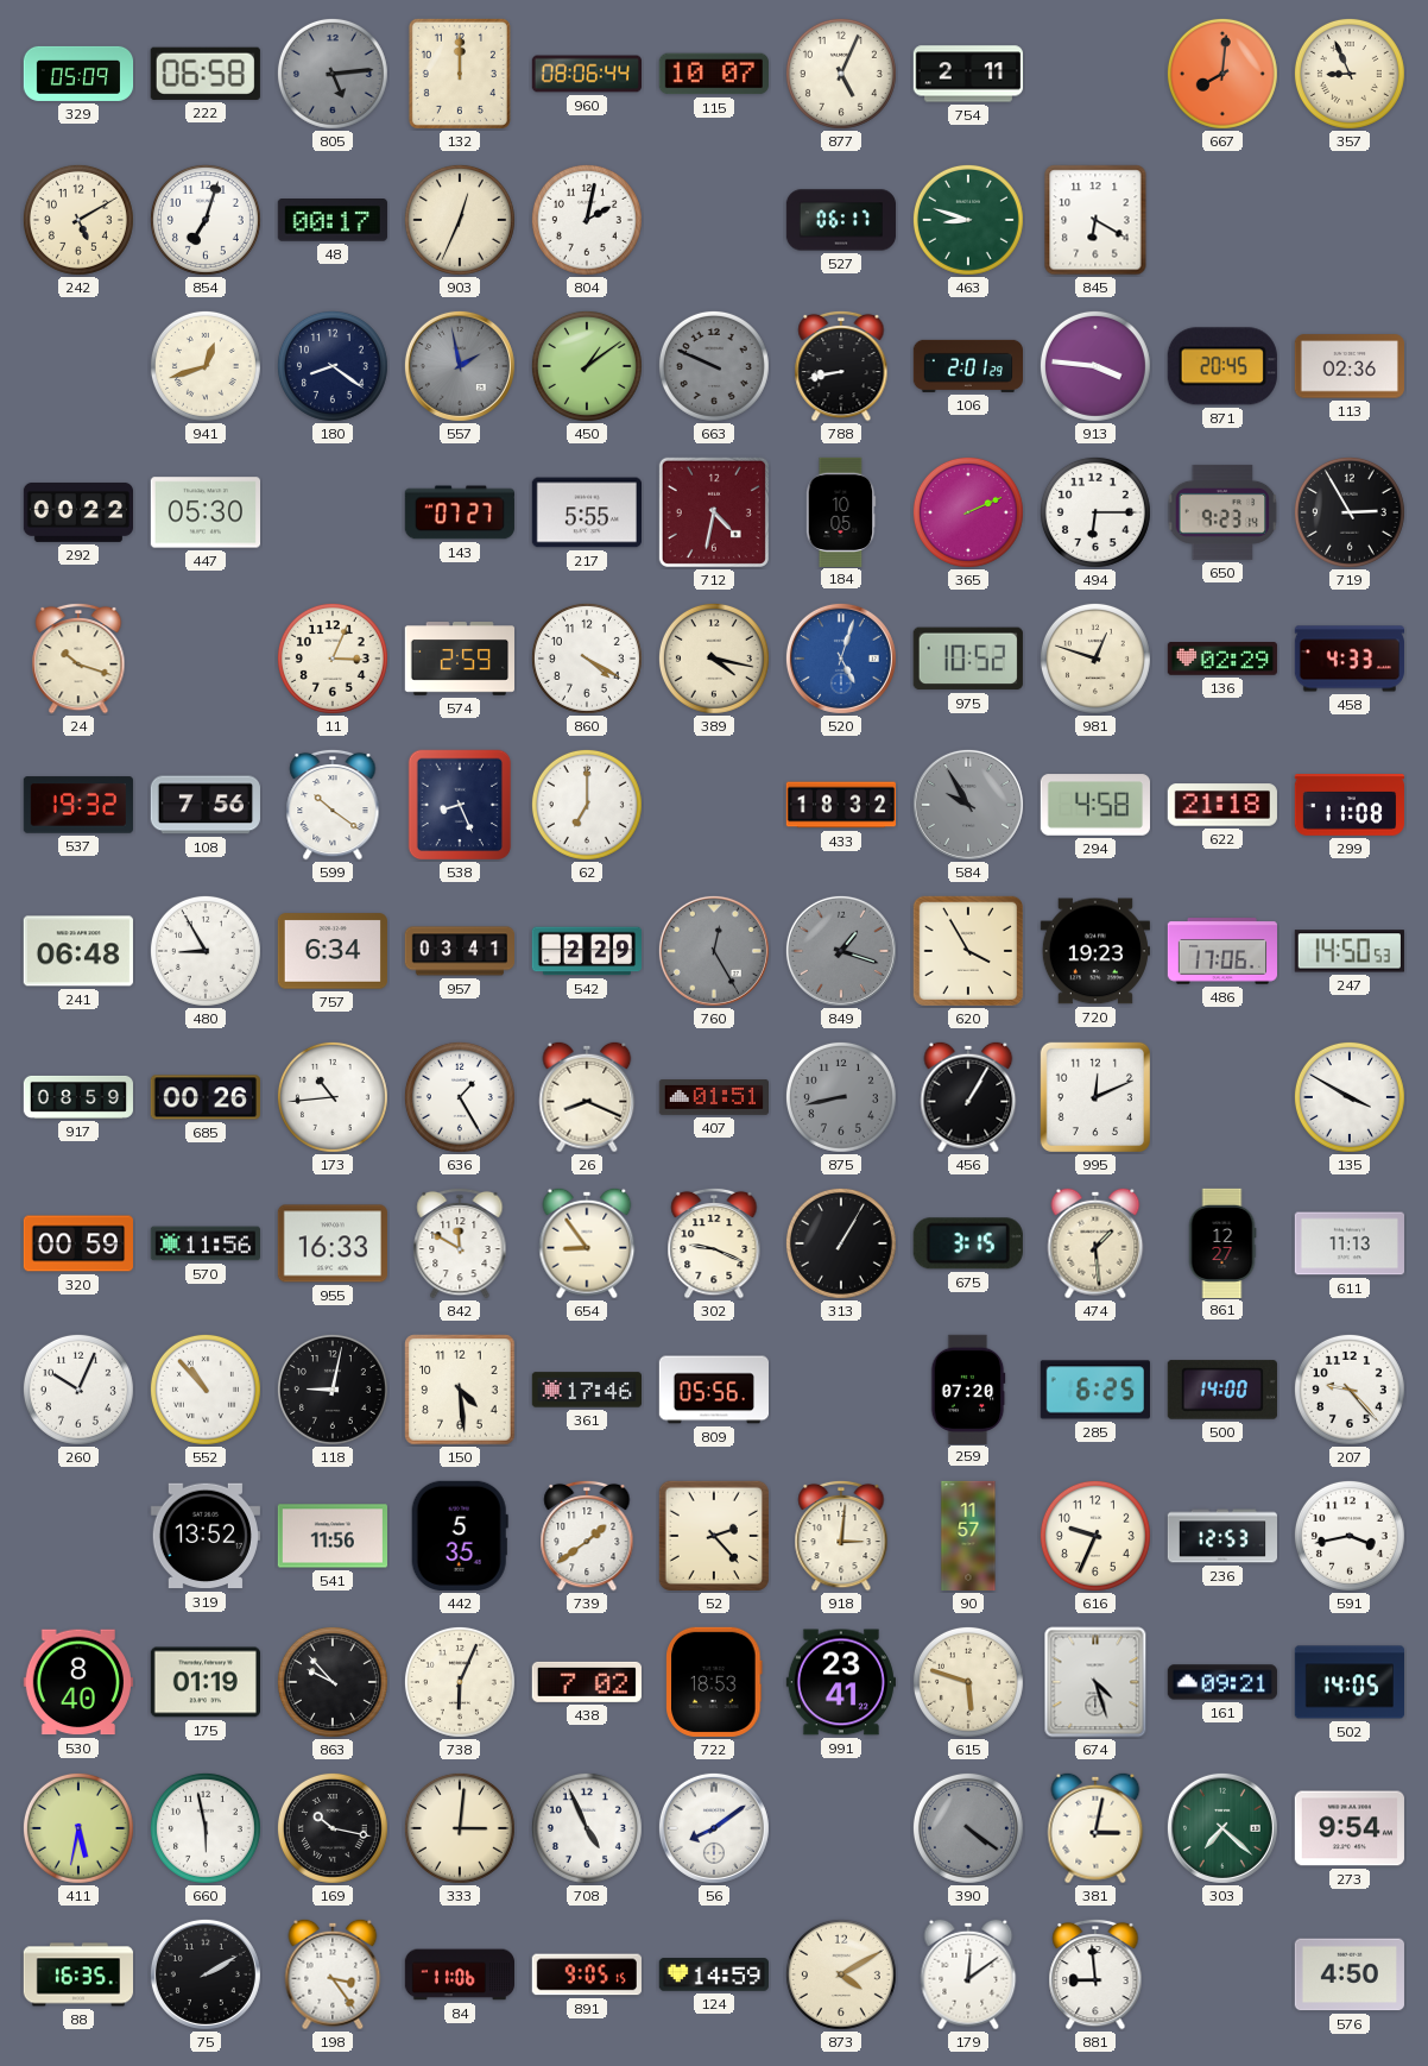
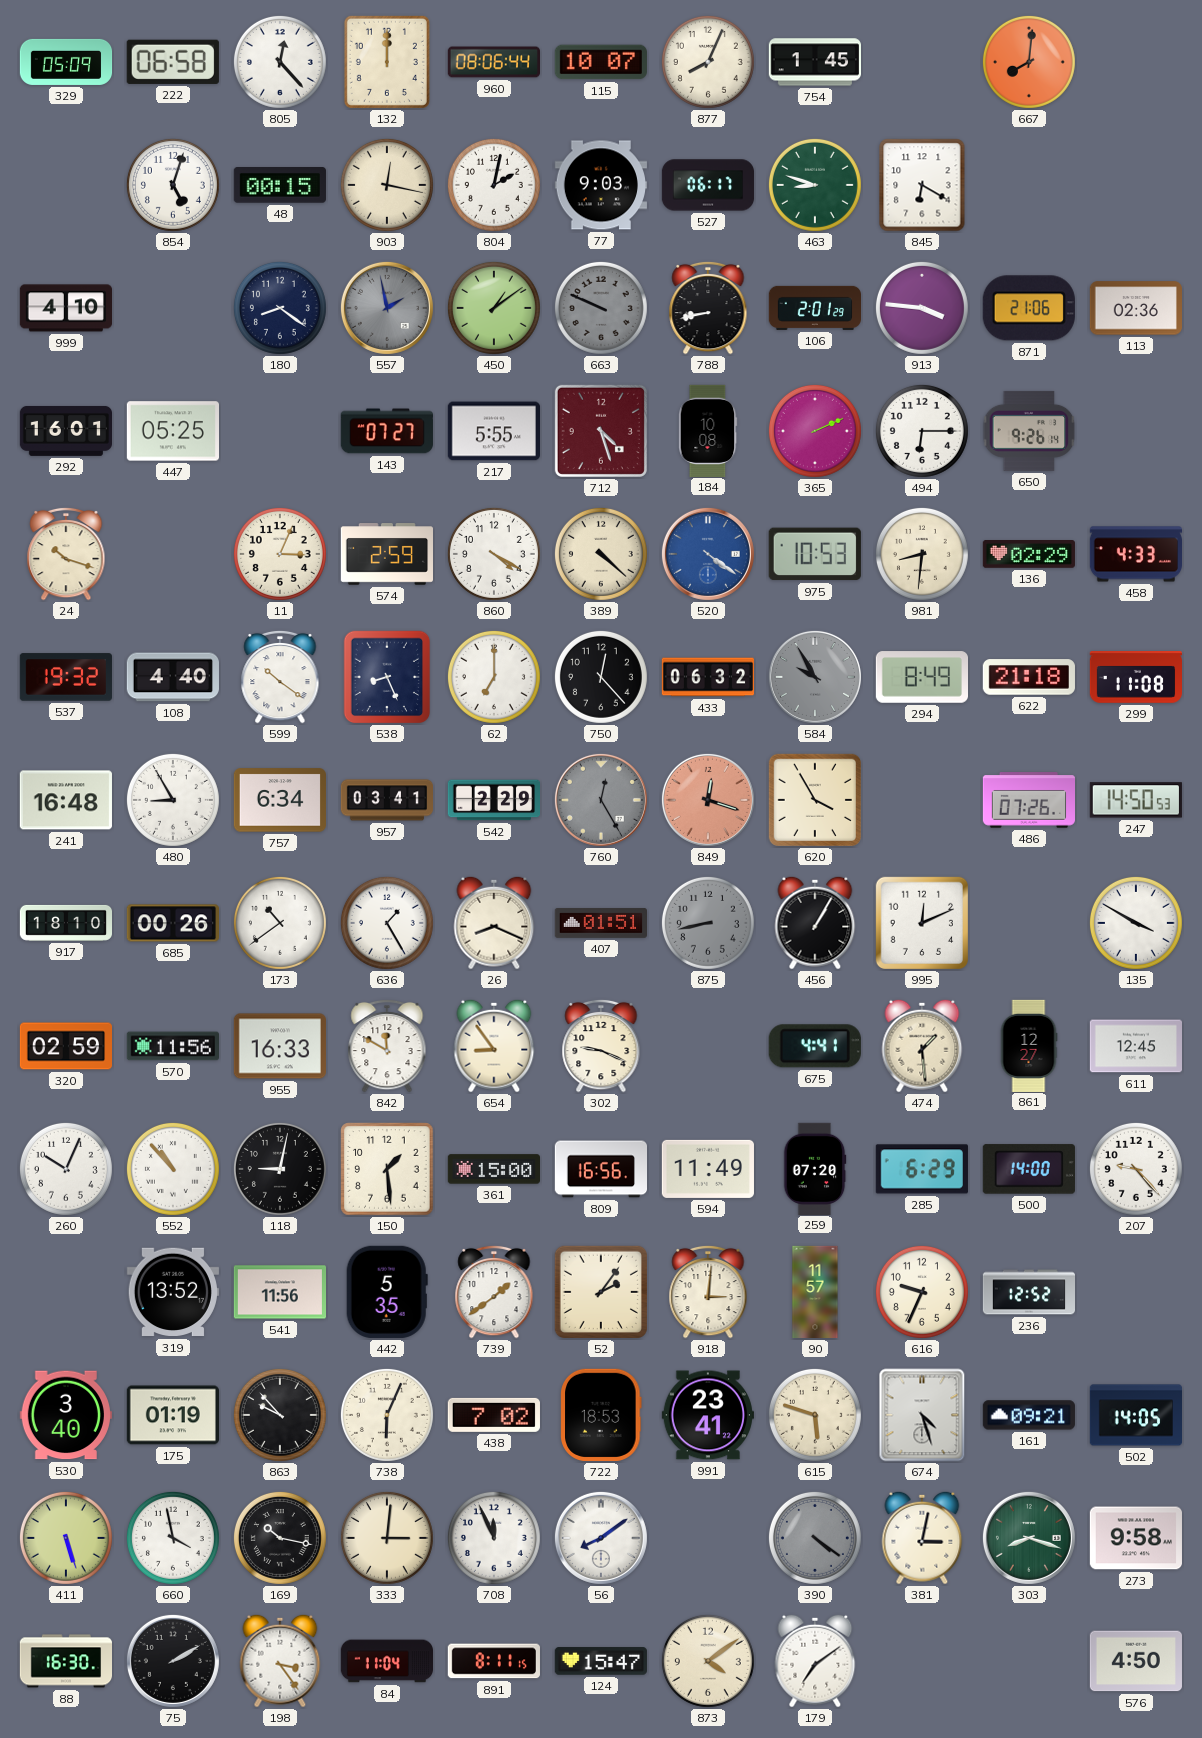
805: 5:14 -> 12:23
805 dial: grey -> white
877: 5:04 -> 8:04
754: 2:11 -> 1:45
357: 8:56 -> none
242: 5:10 -> none
854: 7:03 -> 5:03
48: 00:17 -> 00:15
903: 12:34 -> 12:17
77: none -> 9:03
999: none -> 4:10
941: 12:42 -> none
871: 20:45 -> 21:06
292: 00:22 -> 16:01
447: 05:30 -> 05:25
712: 4:32 -> 4:27
184: 10:05 -> 10:08
650: 9:23 -> 9:26
719: 2:55 -> none
389: 4:17 -> 4:22
520: 5:03 -> 4:21
975: 10:52 -> 10:53
981: 12:48 -> 8:31
108: 7:56 -> 4:40
750: none -> 12:23
433: 18:32 -> 06:32
294: 4:58 -> 8:49
241: 06:48 -> 16:48
849: 1:18 -> 12:18
849 dial: grey -> salmon
720: 19:23 -> none
486: 17:06 -> 07:26
917: 08:59 -> 18:10
173: 10:44 -> 10:39
320: 00:59 -> 02:59
313: 1:05 -> none
675: 3:15 -> 4:41
611: 11:13 -> 12:45
150: 4:29 -> 1:29
361: 17:46 -> 15:00
809: 05:56 -> 16:56
594: none -> 11:49
285: 6:25 -> 6:29
52: 2:23 -> 2:06
236: 12:53 -> 12:52
591: 3:43 -> none
530: 8:40 -> 3:40
411: 5:32 -> 5:27
660: 5:58 -> 3:58
708: 4:56 -> 11:56
303: 7:22 -> 8:18
273: 9:54 -> 9:58
88: 16:35 -> 16:30
84: 11:06 -> 11:04
891: 9:05 -> 8:11
124: 14:59 -> 15:47
873: 4:10 -> 4:09
179: 12:09 -> 7:09
881: 8:59 -> none
